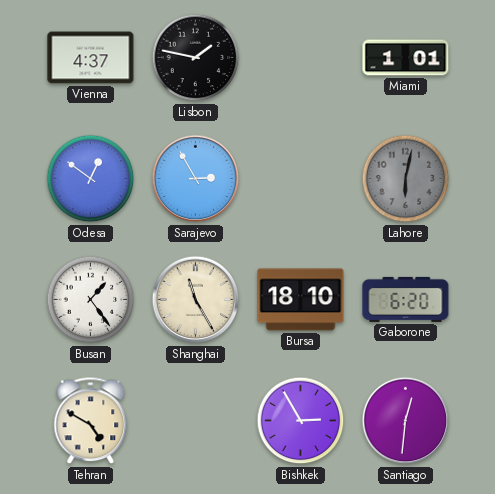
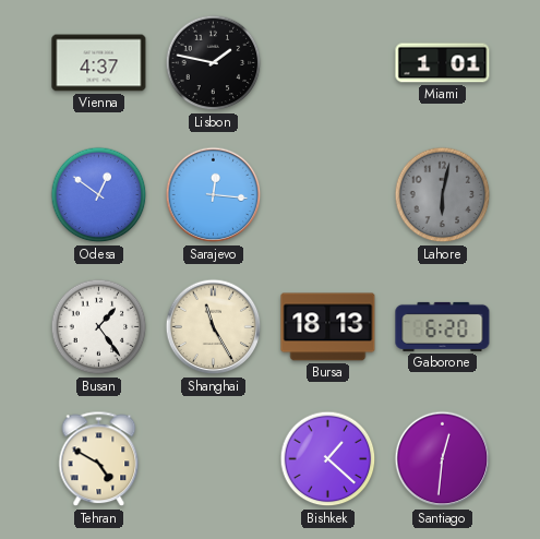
Sarajevo: 2:55 -> 12:16
Bursa: 18:10 -> 18:13
Bishkek: 2:55 -> 1:22
